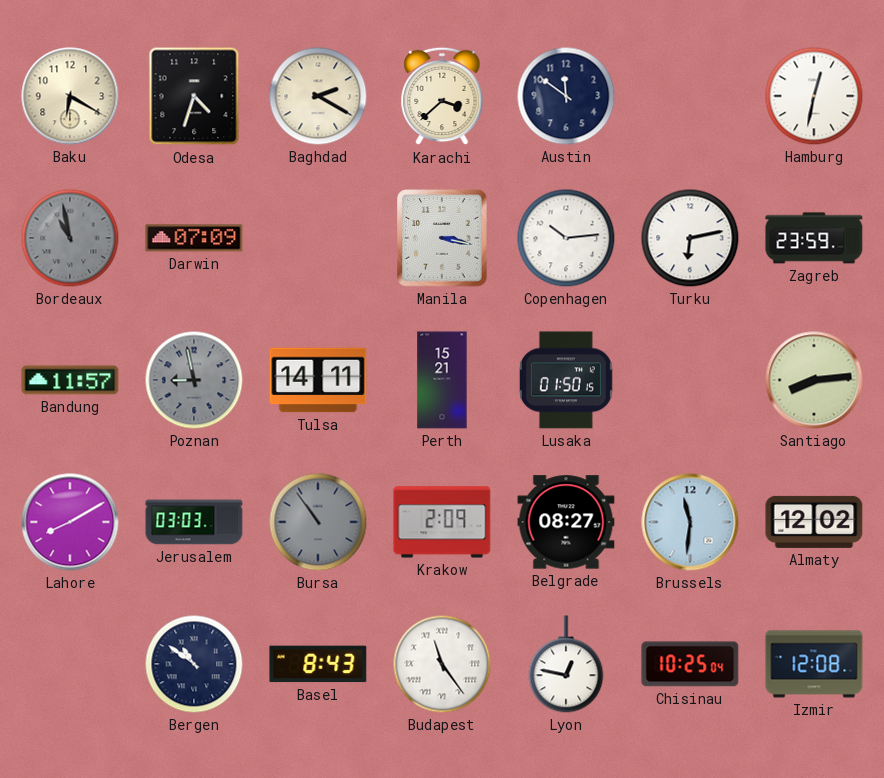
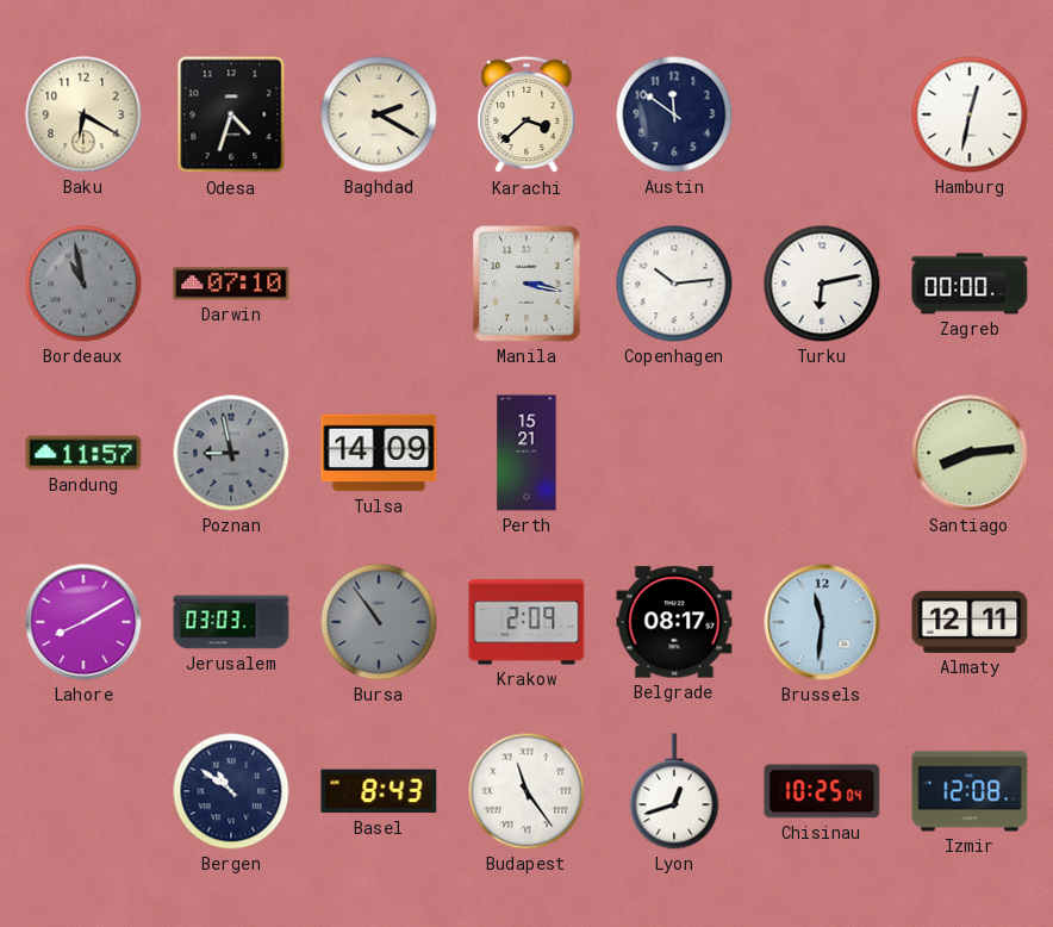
Darwin: 07:09 -> 07:10
Zagreb: 23:59 -> 00:00
Tulsa: 14:11 -> 14:09
Lusaka: 01:50 -> none
Belgrade: 08:27 -> 08:17
Almaty: 12:02 -> 12:11
Lyon: 12:47 -> 12:42
